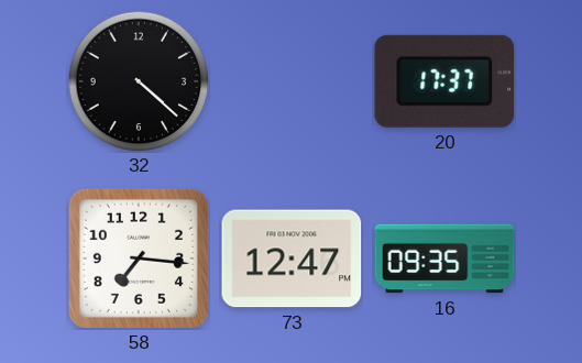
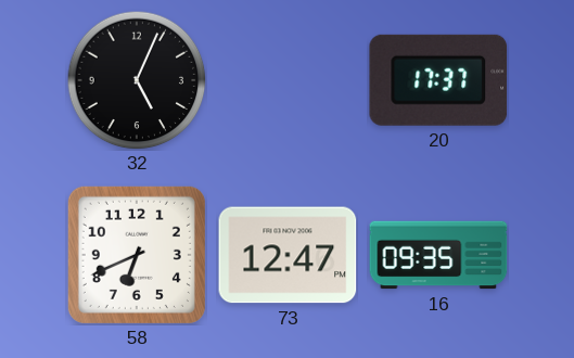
32: 4:22 -> 5:04
58: 7:16 -> 6:41
